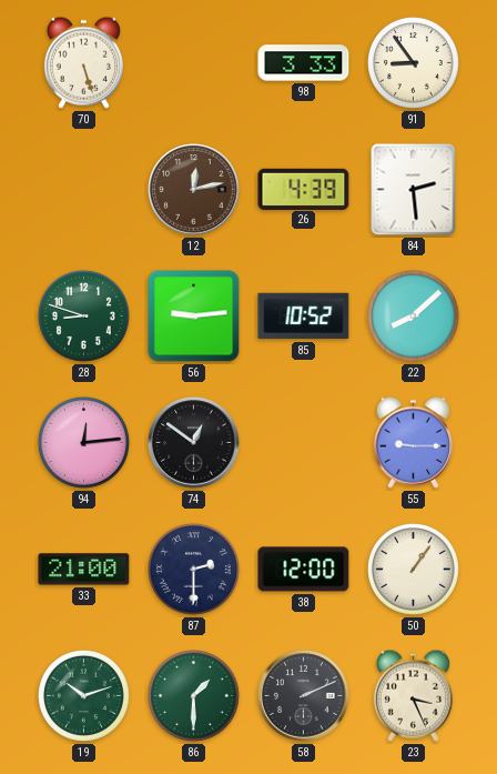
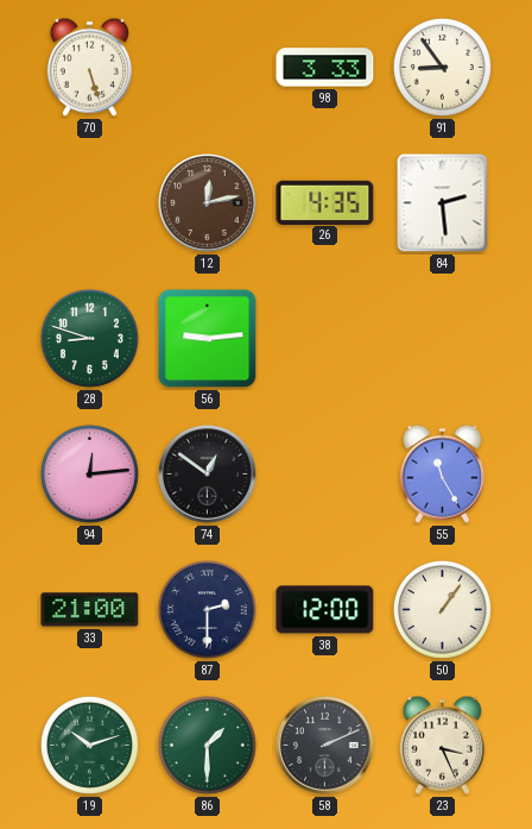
26: 4:39 -> 4:35
85: 10:52 -> none
22: 8:08 -> none
55: 9:15 -> 11:25
